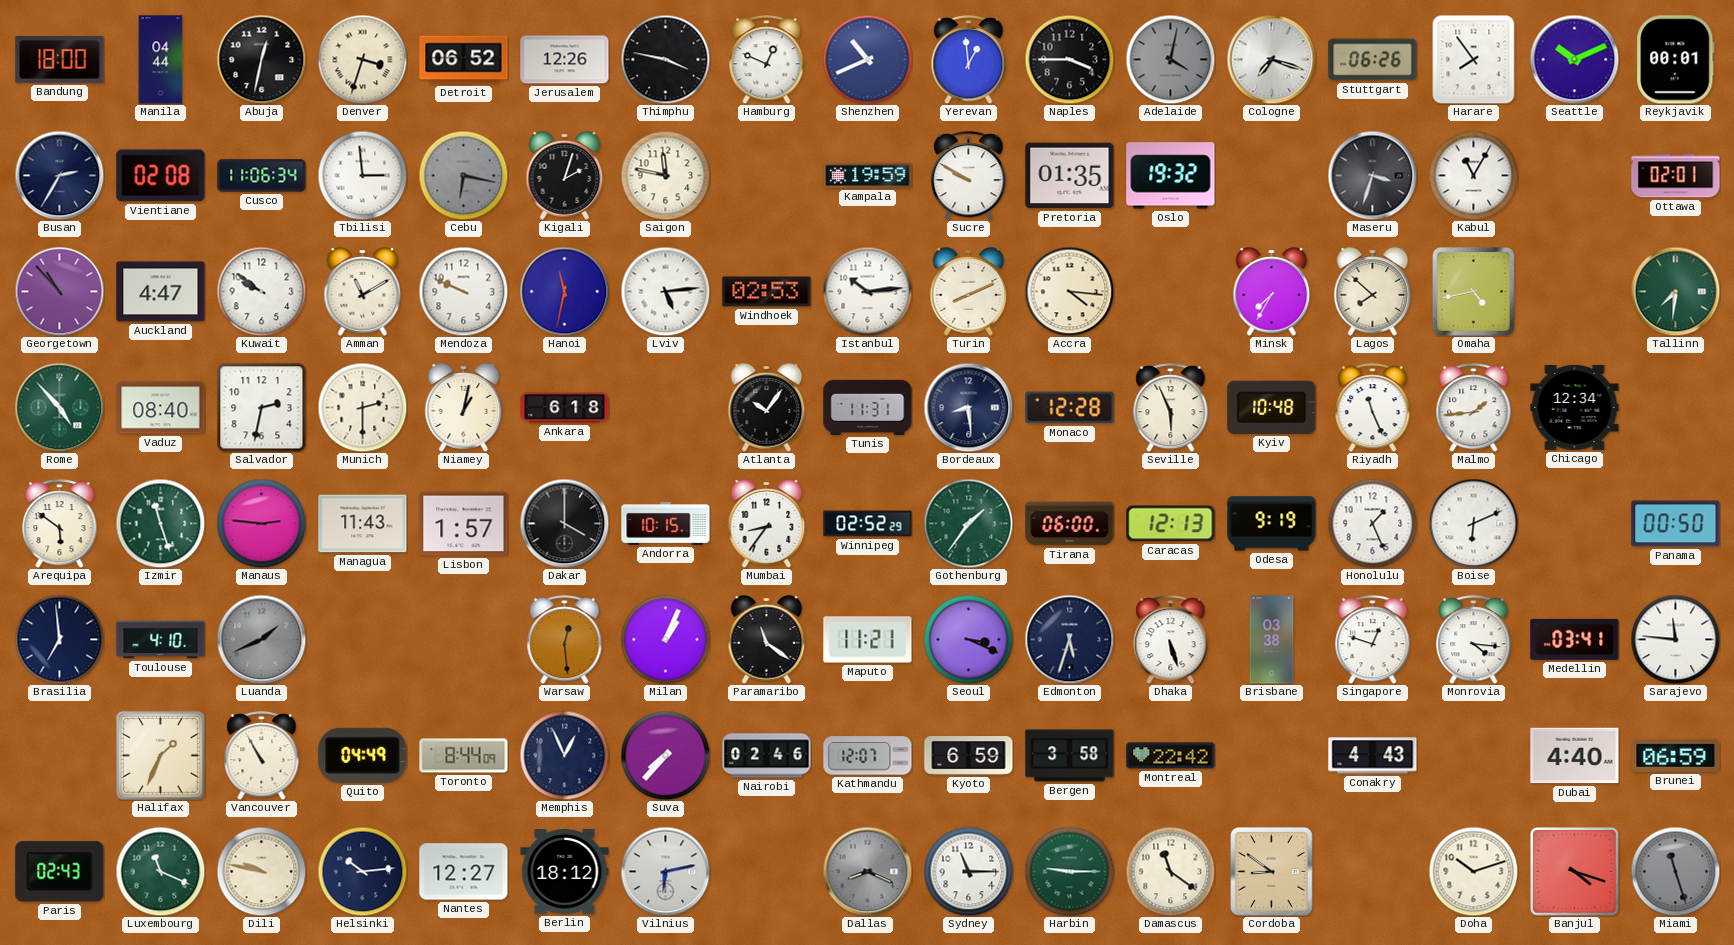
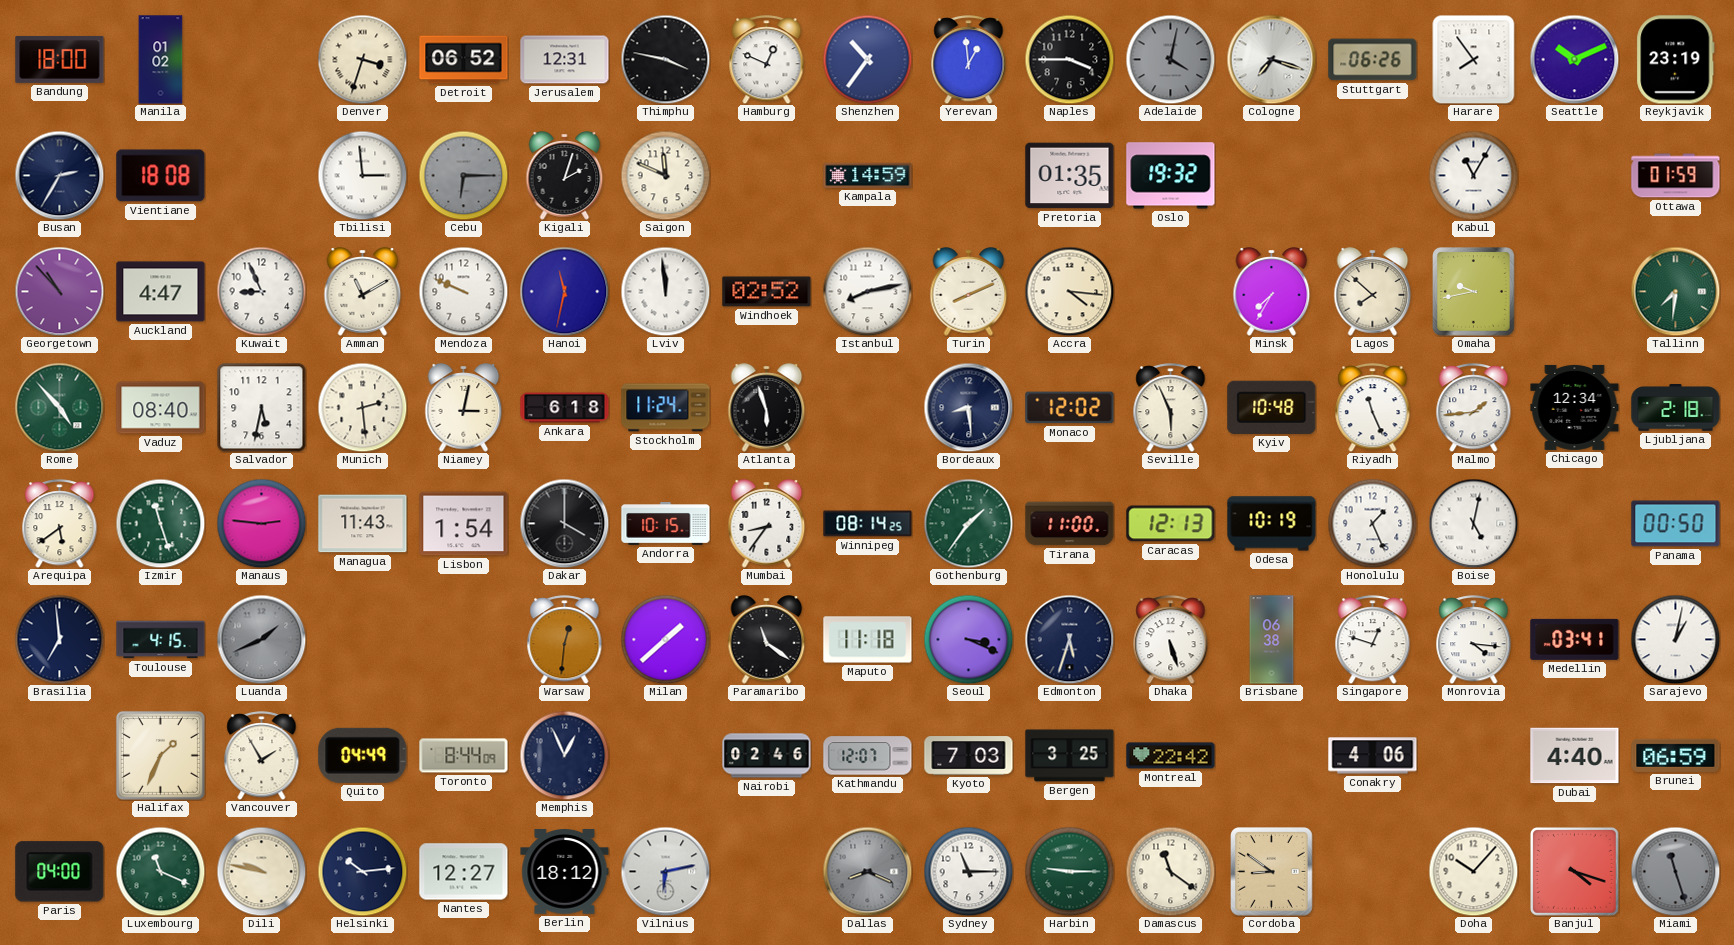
Manila: 04:44 -> 01:02
Abuja: 12:32 -> none
Jerusalem: 12:26 -> 12:31
Shenzhen: 10:41 -> 10:36
Reykjavik: 00:01 -> 23:19
Vientiane: 02:08 -> 18:08
Cusco: 11:06 -> none
Cebu: 6:17 -> 6:15
Saigon: 11:47 -> 11:49
Kampala: 19:59 -> 14:59
Sucre: 9:50 -> none
Maseru: 3:33 -> none
Ottawa: 02:01 -> 01:59
Kuwait: 9:51 -> 8:56
Lviv: 5:14 -> 11:59
Windhoek: 02:53 -> 02:52
Istanbul: 10:14 -> 8:13
Omaha: 4:43 -> 9:43
Salvador: 2:32 -> 5:32
Munich: 2:30 -> 2:29
Niamey: 1:02 -> 3:02
Stockholm: none -> 11:24
Atlanta: 10:06 -> 5:57
Tunis: 11:31 -> none
Monaco: 12:28 -> 12:02
Ljubljana: none -> 2:18
Arequipa: 5:51 -> 5:39
Lisbon: 1:57 -> 1:54
Winnipeg: 02:52 -> 08:14
Tirana: 06:00 -> 11:00
Odesa: 9:19 -> 10:19
Boise: 6:11 -> 5:02
Toulouse: 4:10 -> 4:15
Warsaw: 12:29 -> 12:31
Milan: 1:04 -> 1:38
Maputo: 11:21 -> 11:18
Brisbane: 03:38 -> 06:38
Sarajevo: 11:46 -> 1:02
Vancouver: 10:55 -> 1:55
Suva: 7:37 -> none
Kyoto: 6:59 -> 7:03
Bergen: 3:58 -> 3:25
Conakry: 4:43 -> 4:06
Paris: 02:43 -> 04:00
Doha: 10:12 -> 10:07
